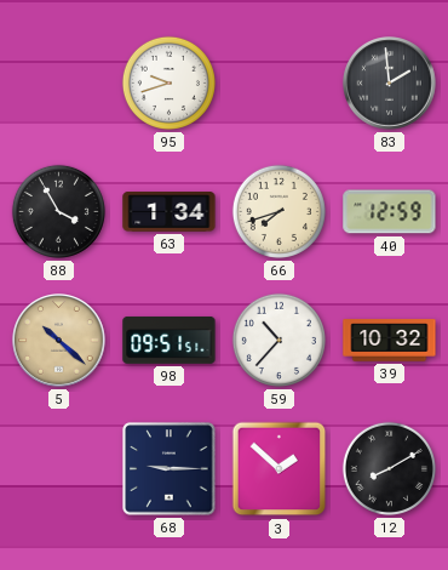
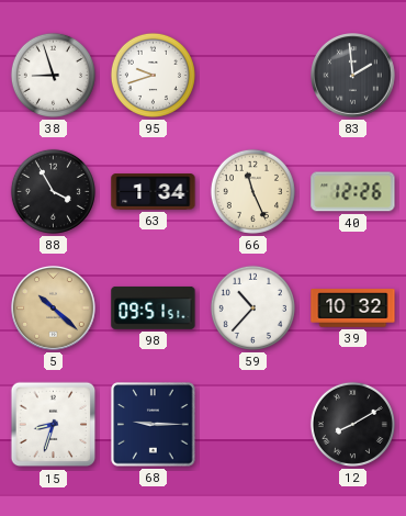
38: none -> 8:57
66: 7:42 -> 11:26
40: 12:59 -> 12:26
15: none -> 8:33
3: 1:52 -> none
